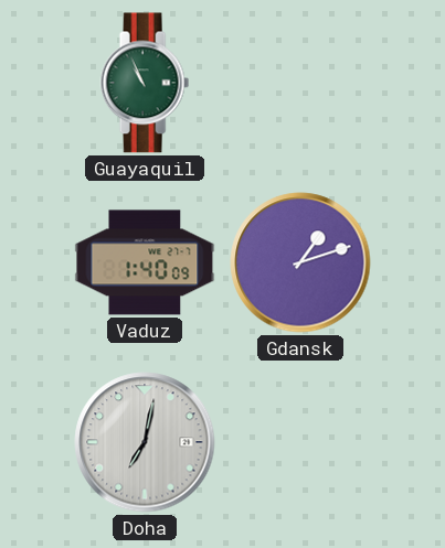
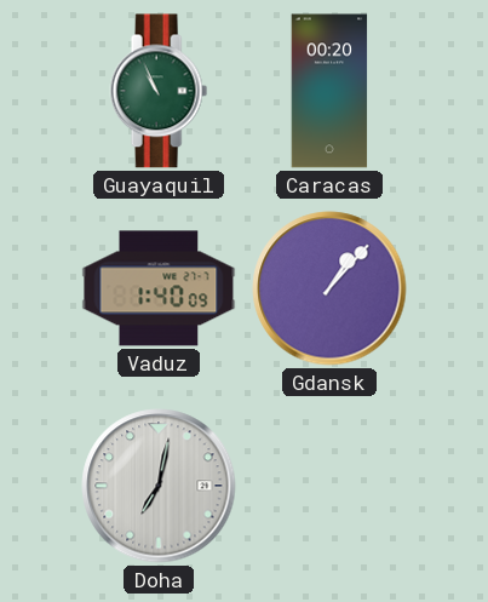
Caracas: none -> 00:20
Gdansk: 1:12 -> 1:07
